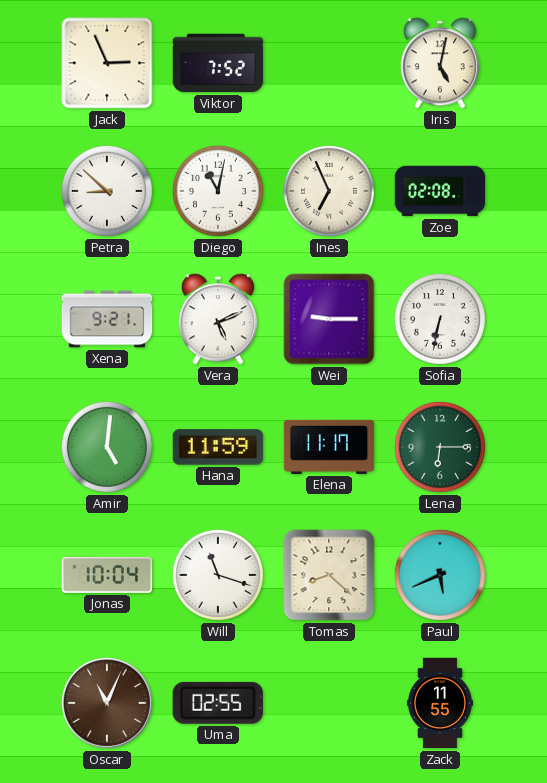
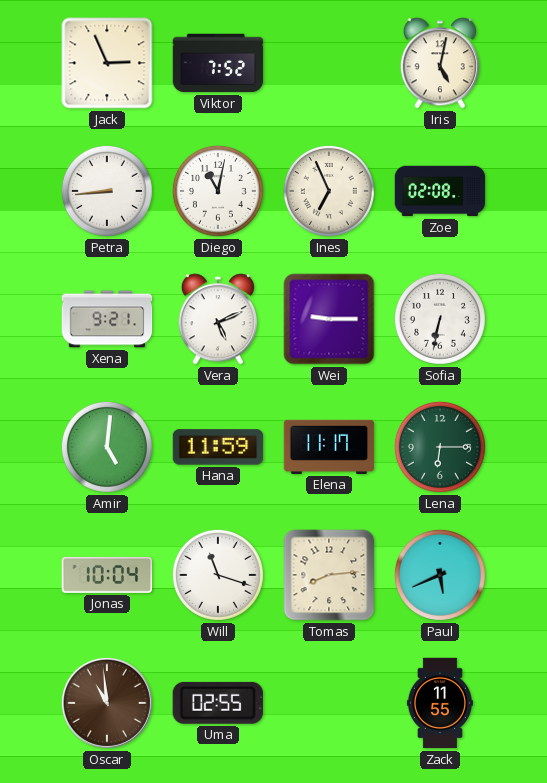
Petra: 8:52 -> 8:44
Tomas: 8:22 -> 8:14
Oscar: 11:04 -> 10:59
